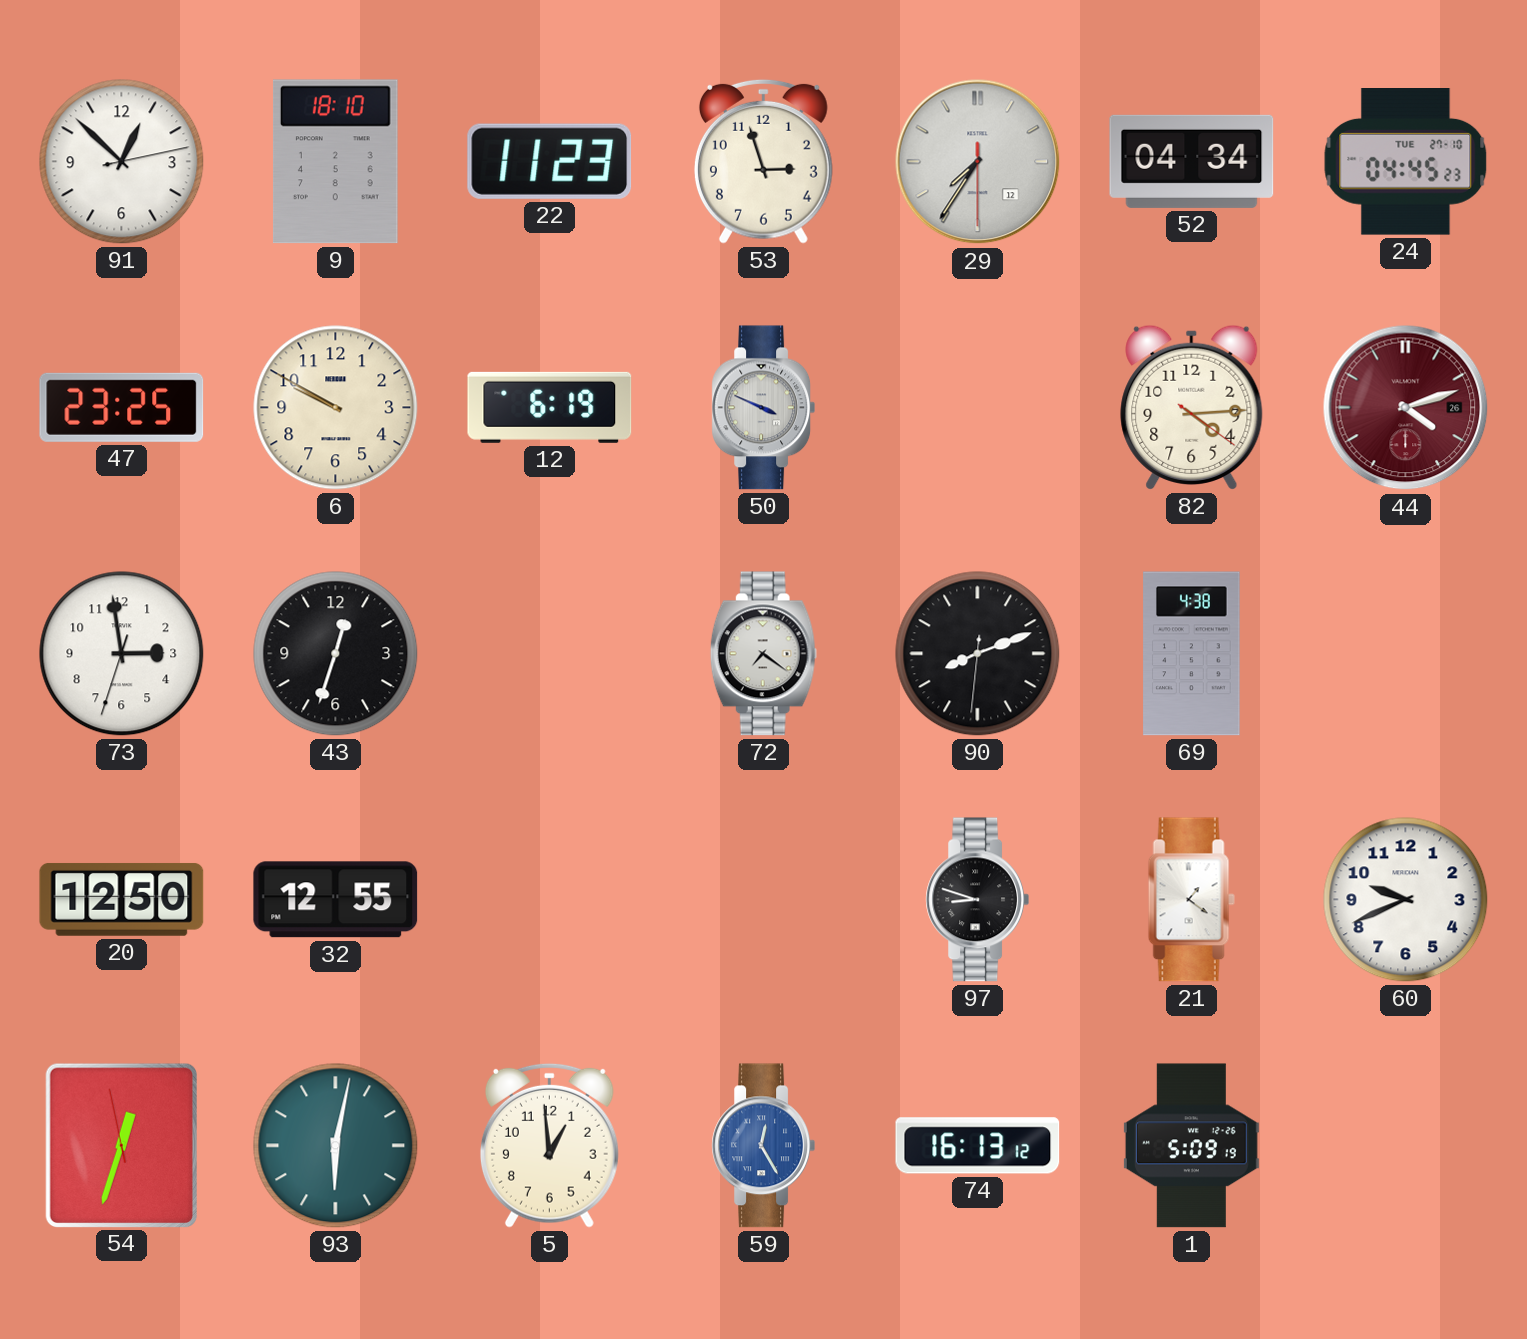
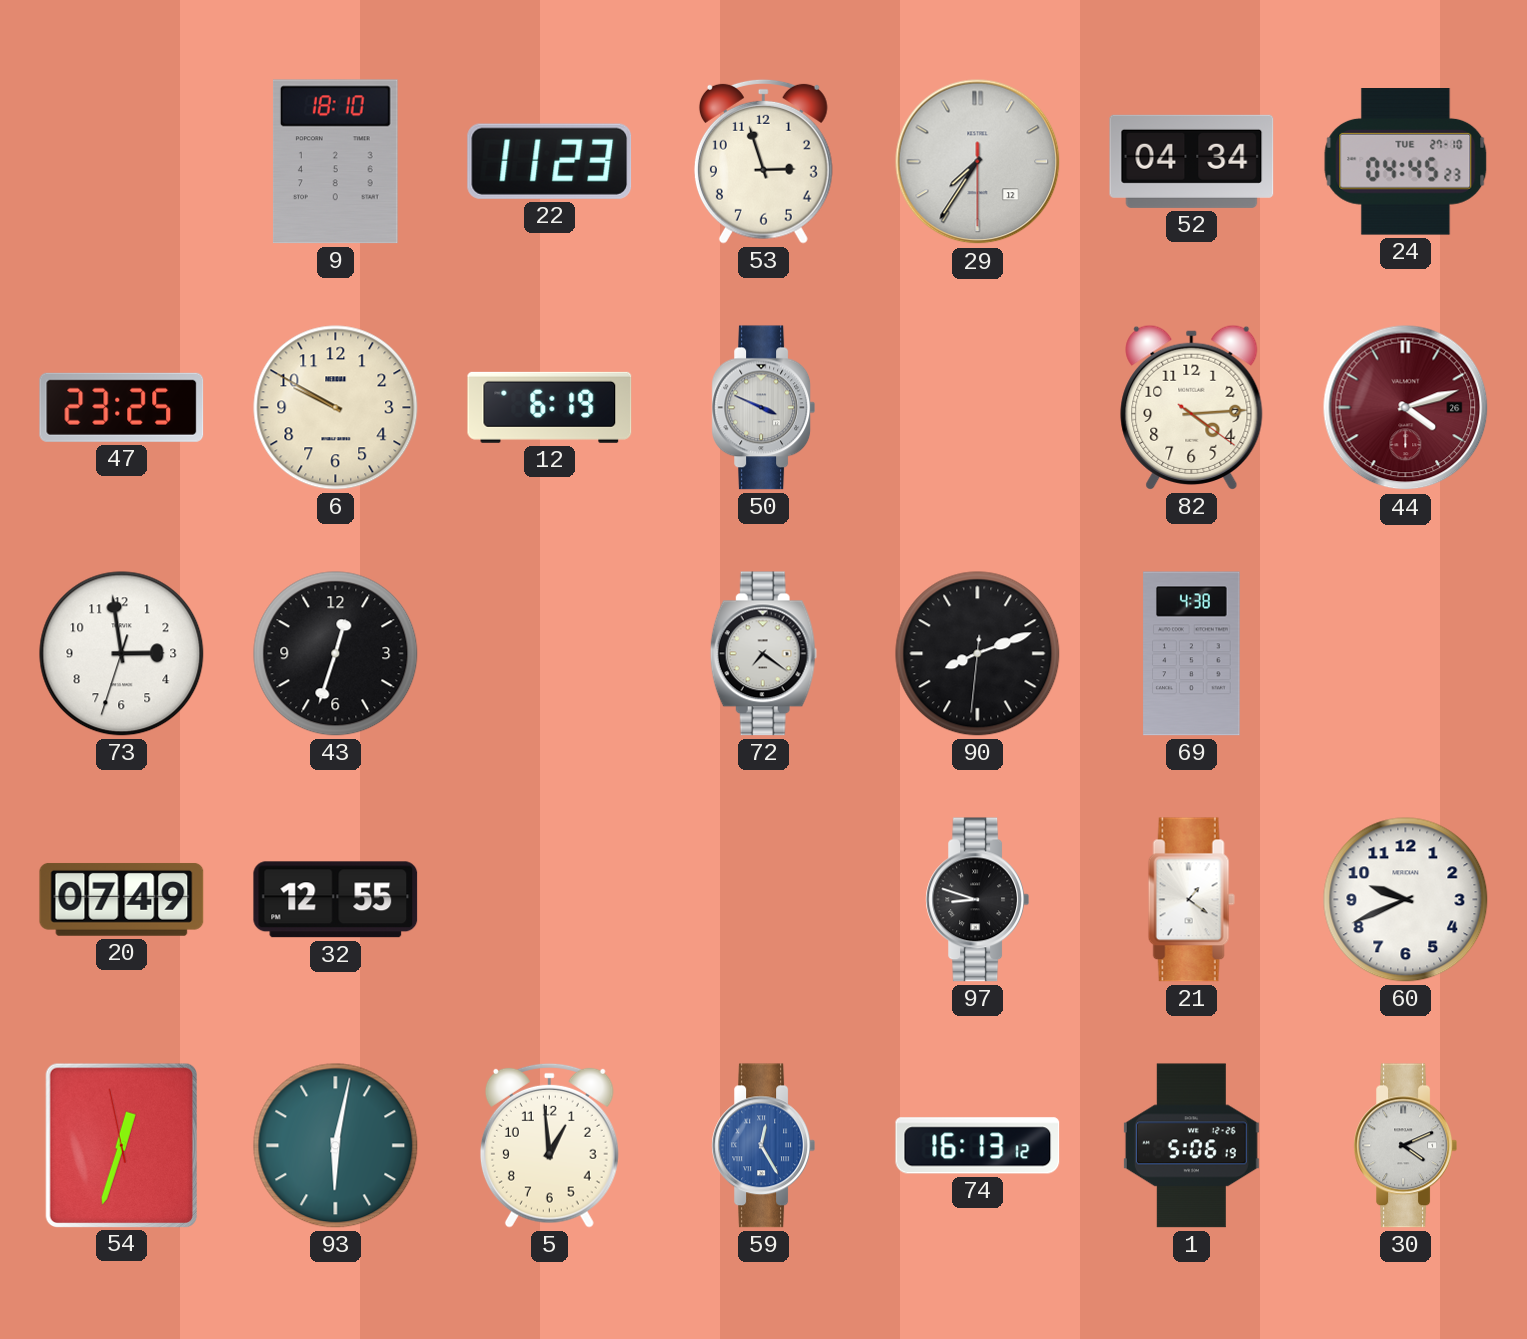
91: 12:52 -> none
20: 12:50 -> 07:49
1: 5:09 -> 5:06
30: none -> 4:11
